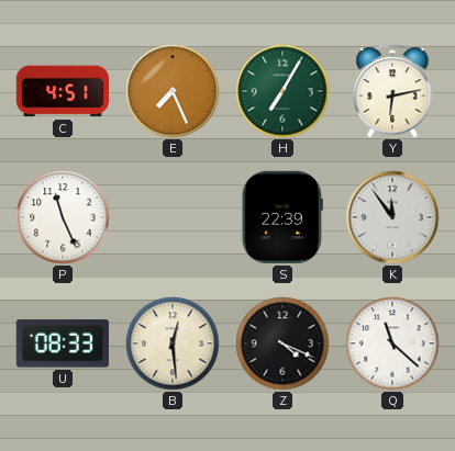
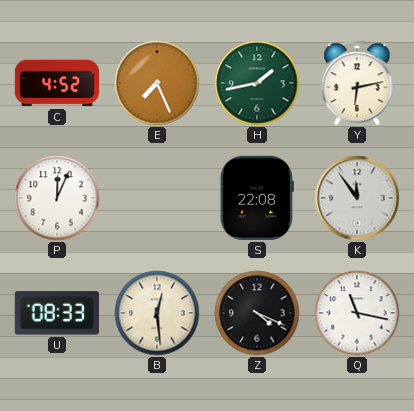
C: 4:51 -> 4:52
H: 7:05 -> 1:43
P: 11:26 -> 12:04
S: 22:39 -> 22:08
Q: 11:22 -> 11:17
